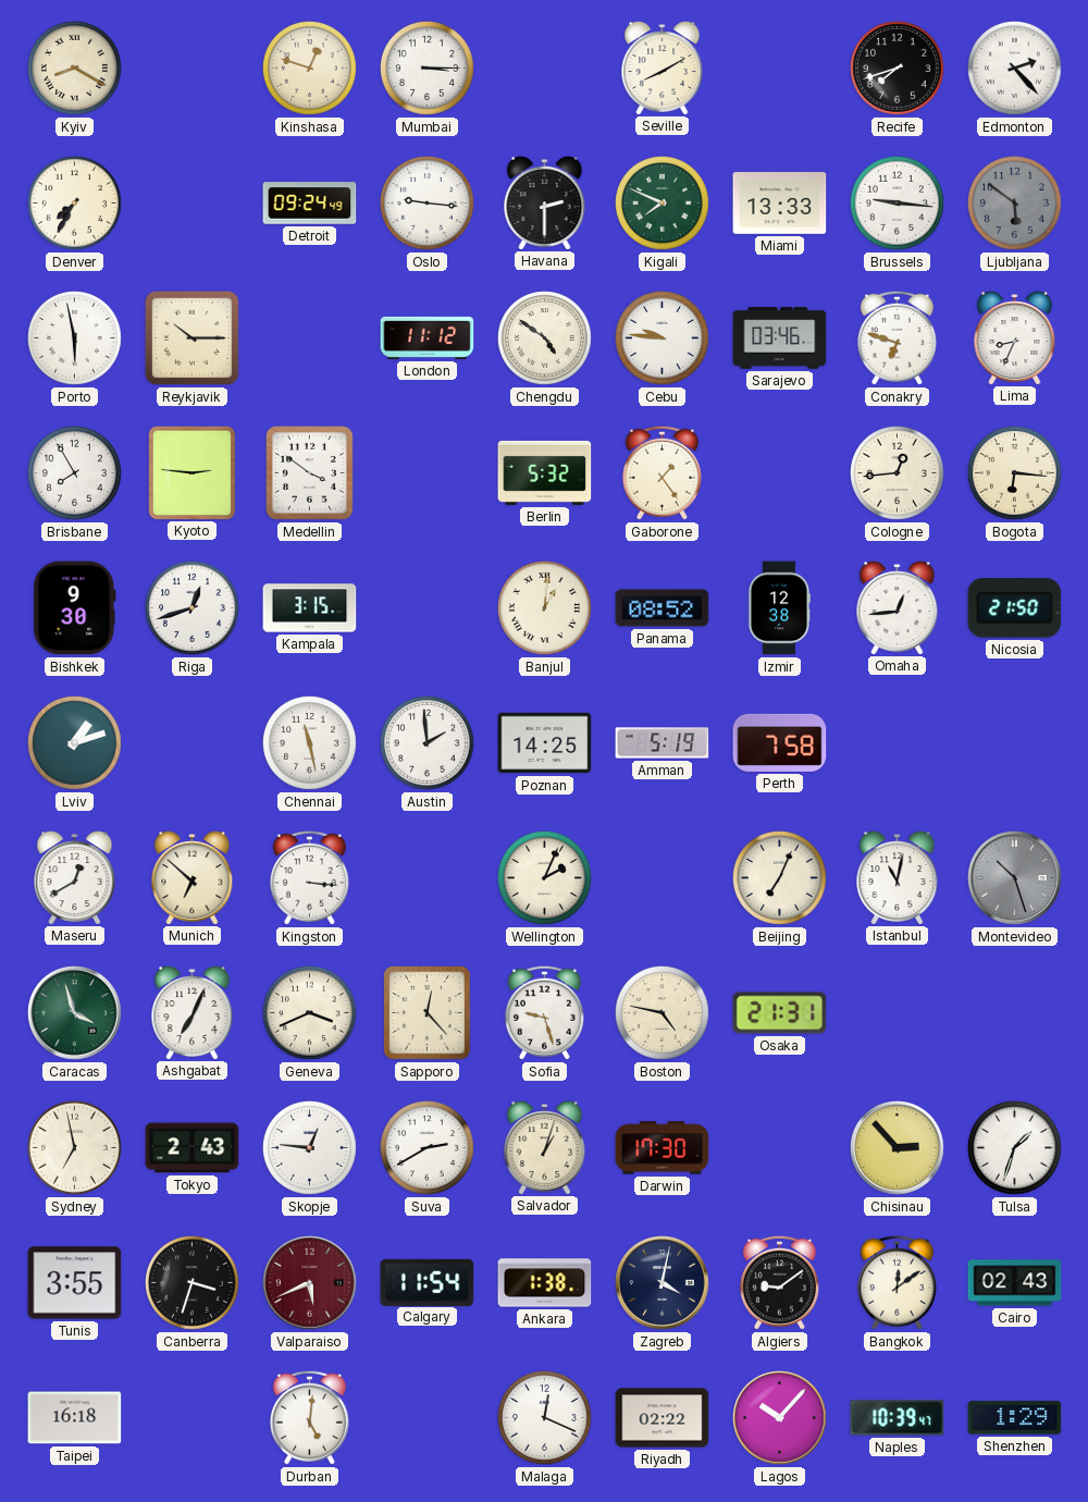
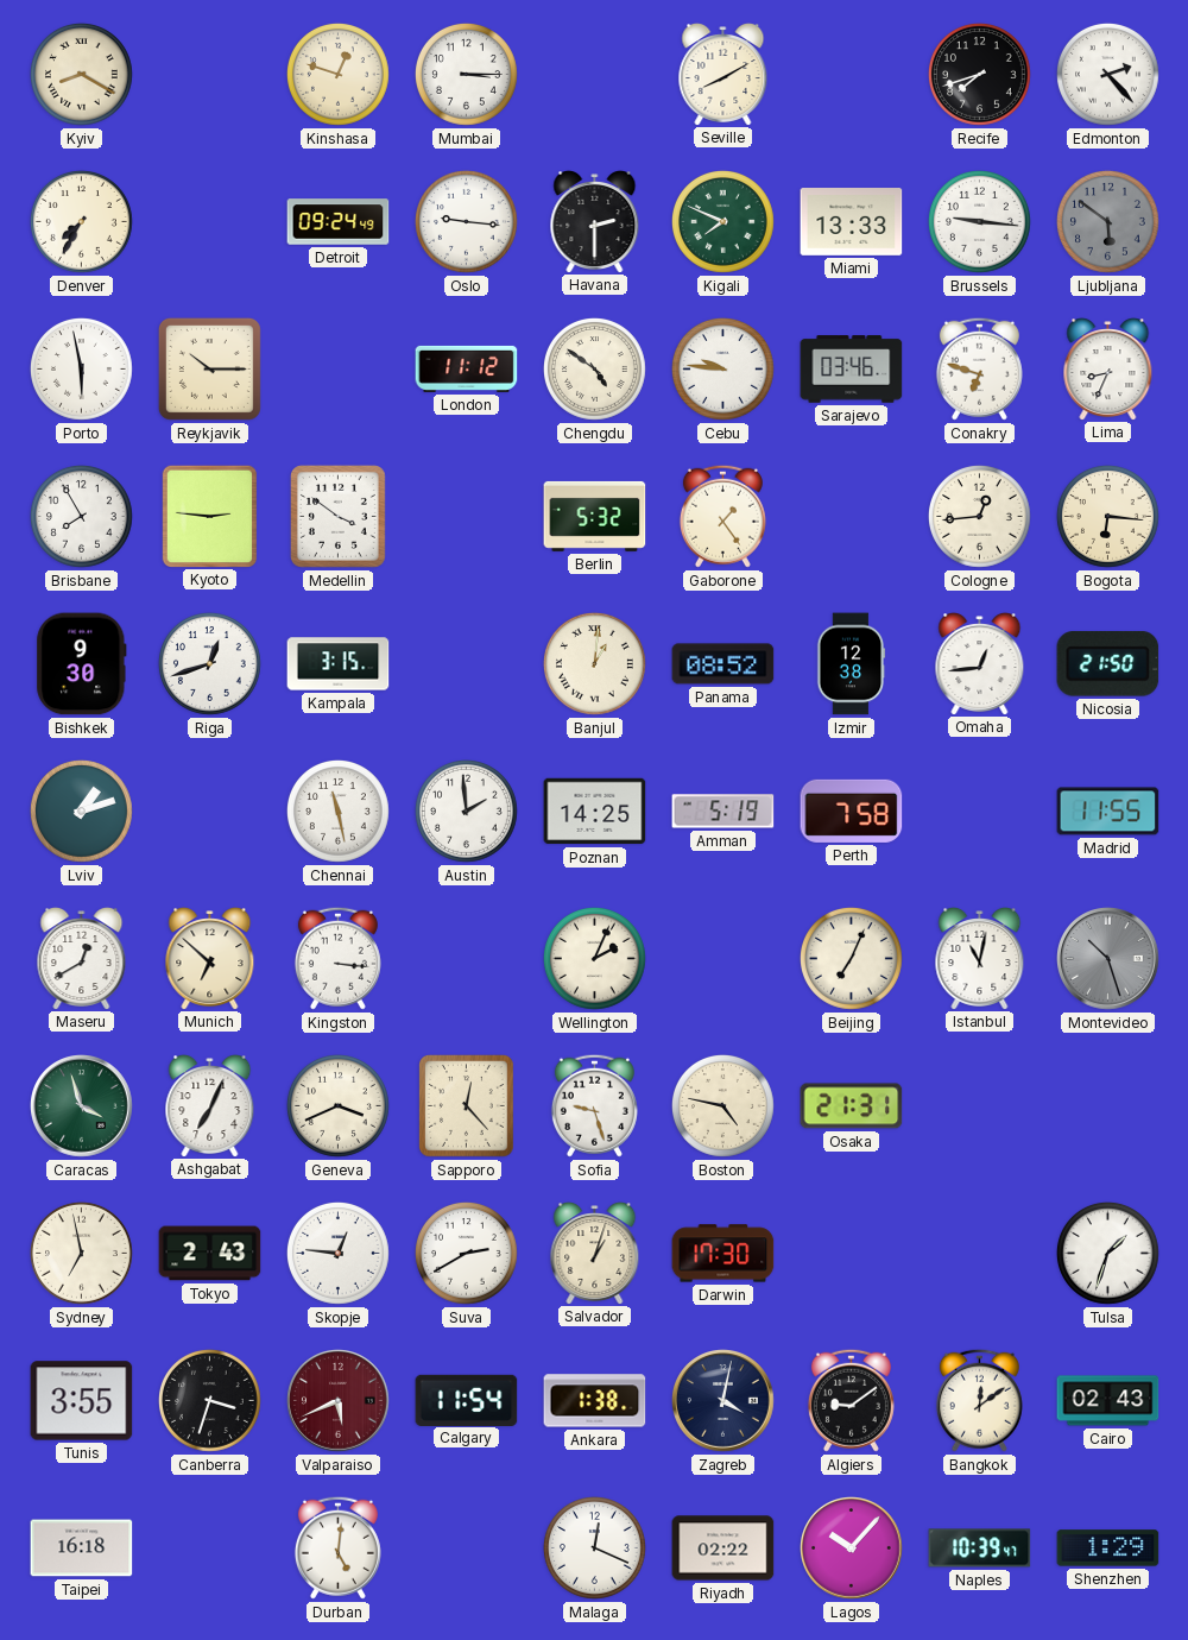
Madrid: none -> 11:55
Chisinau: 2:53 -> none
